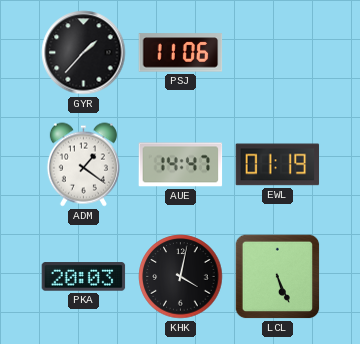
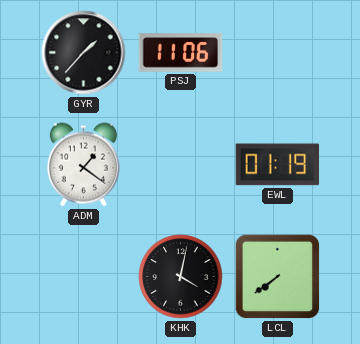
AUE: 14:47 -> none
PKA: 20:03 -> none
LCL: 5:26 -> 7:39
